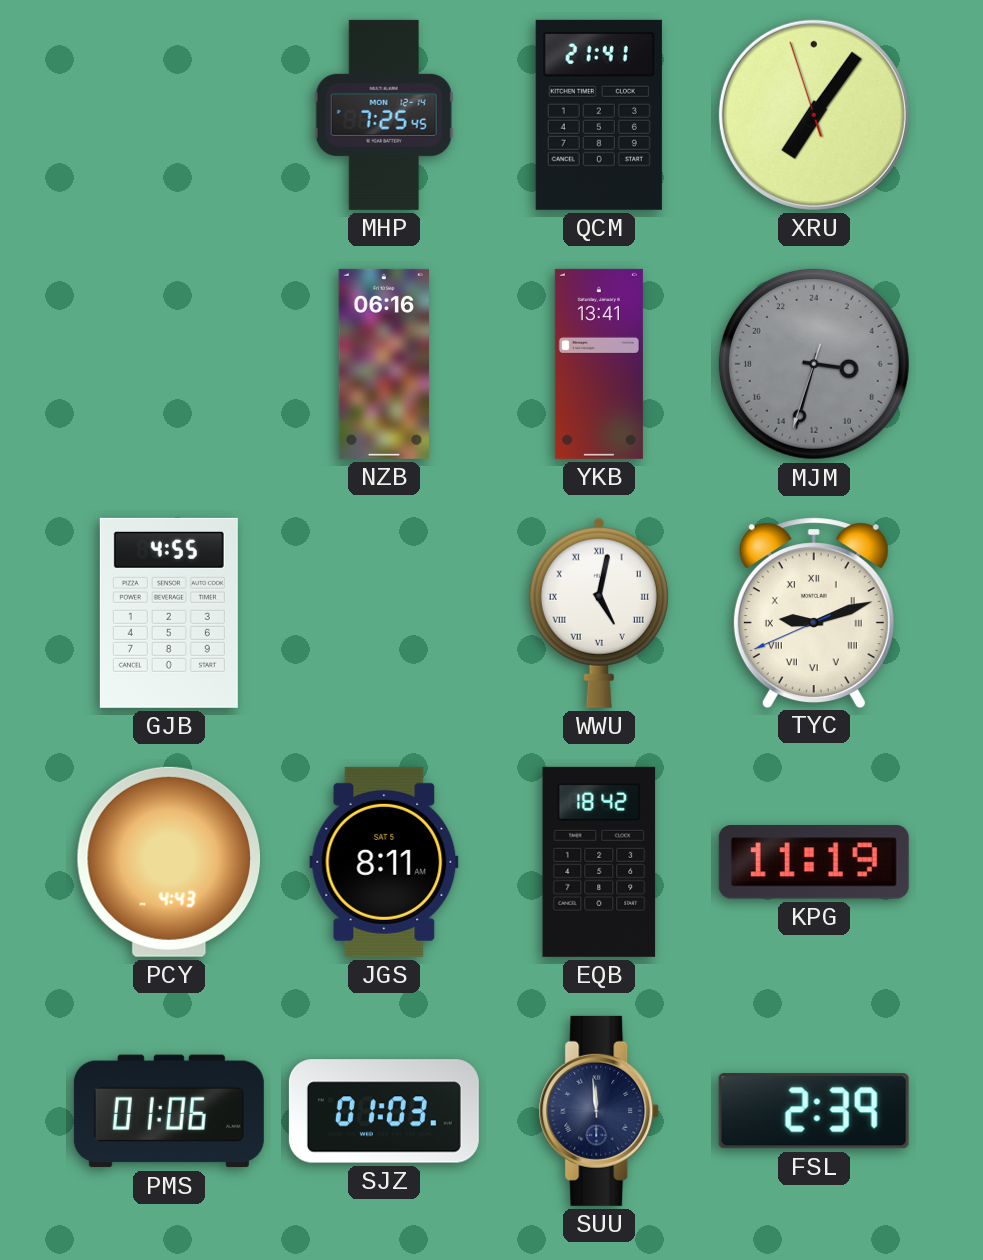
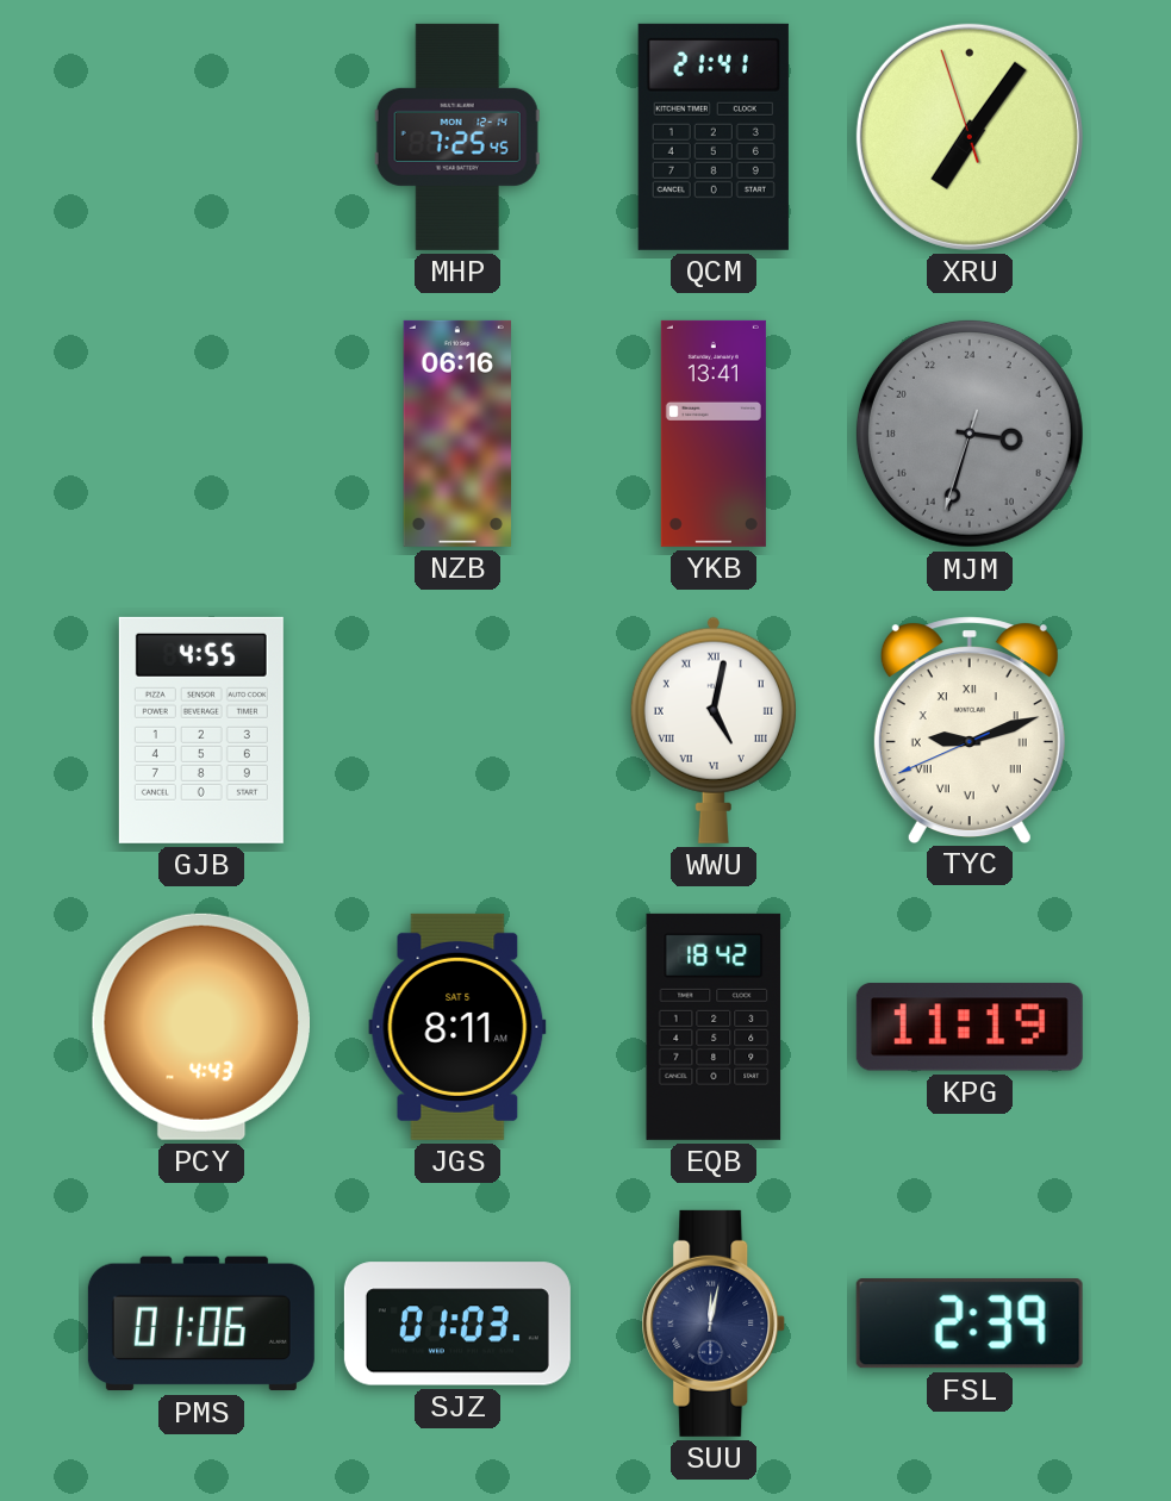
SUU: 11:59 -> 12:02
